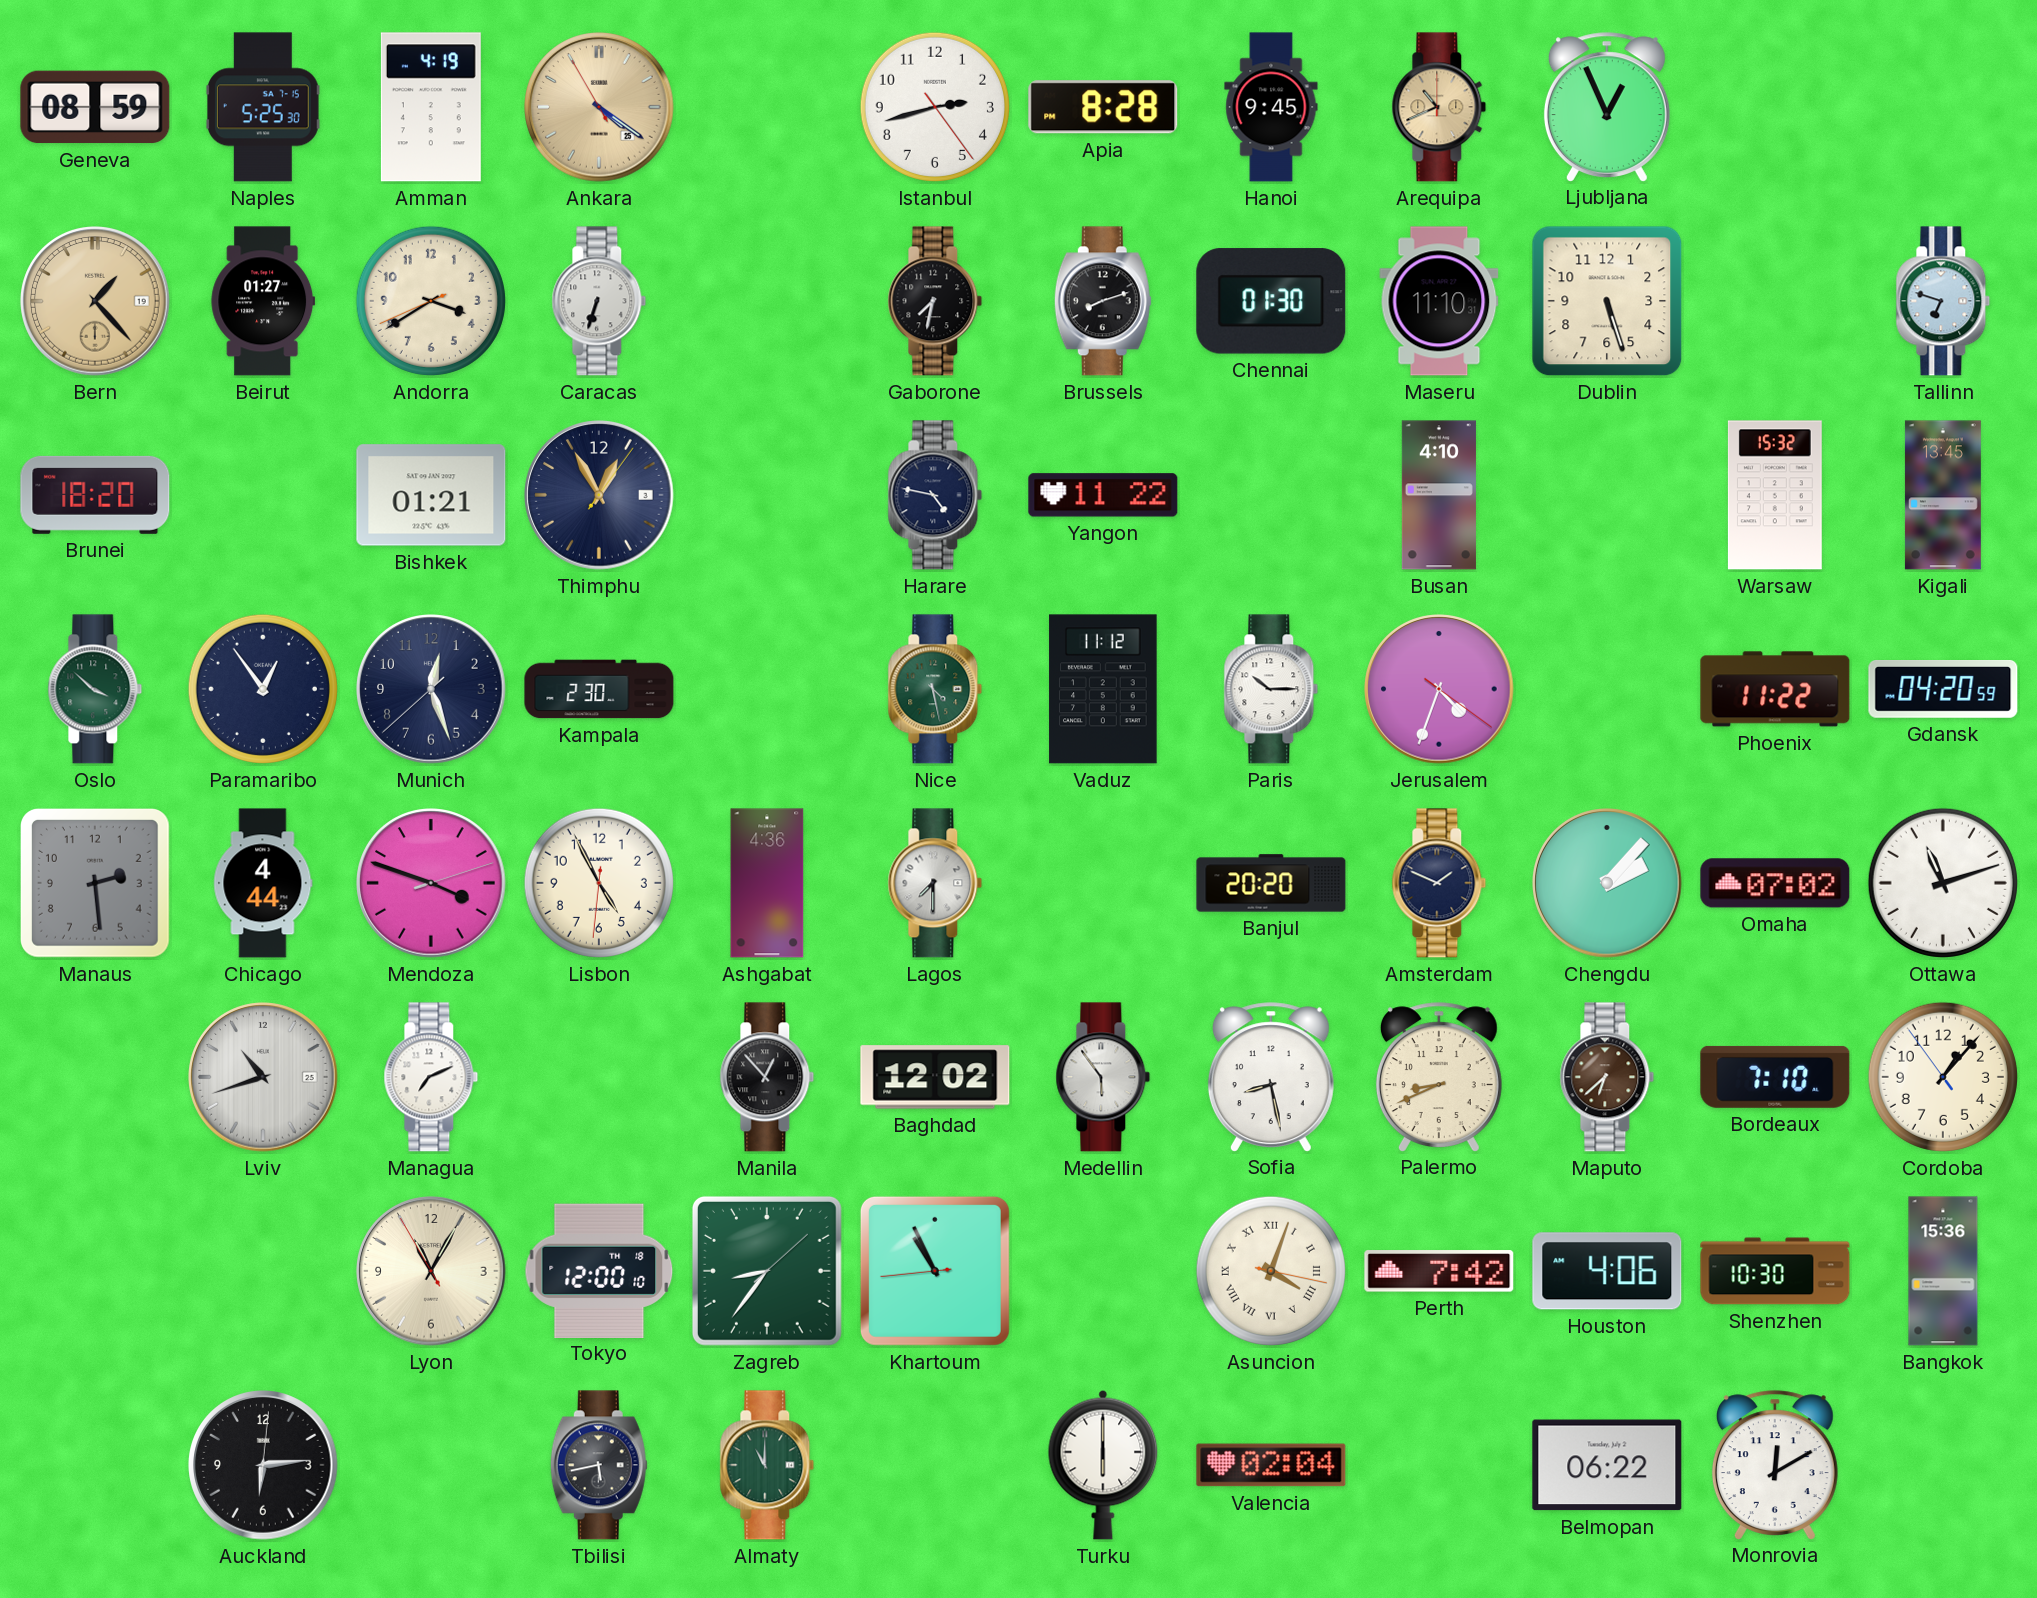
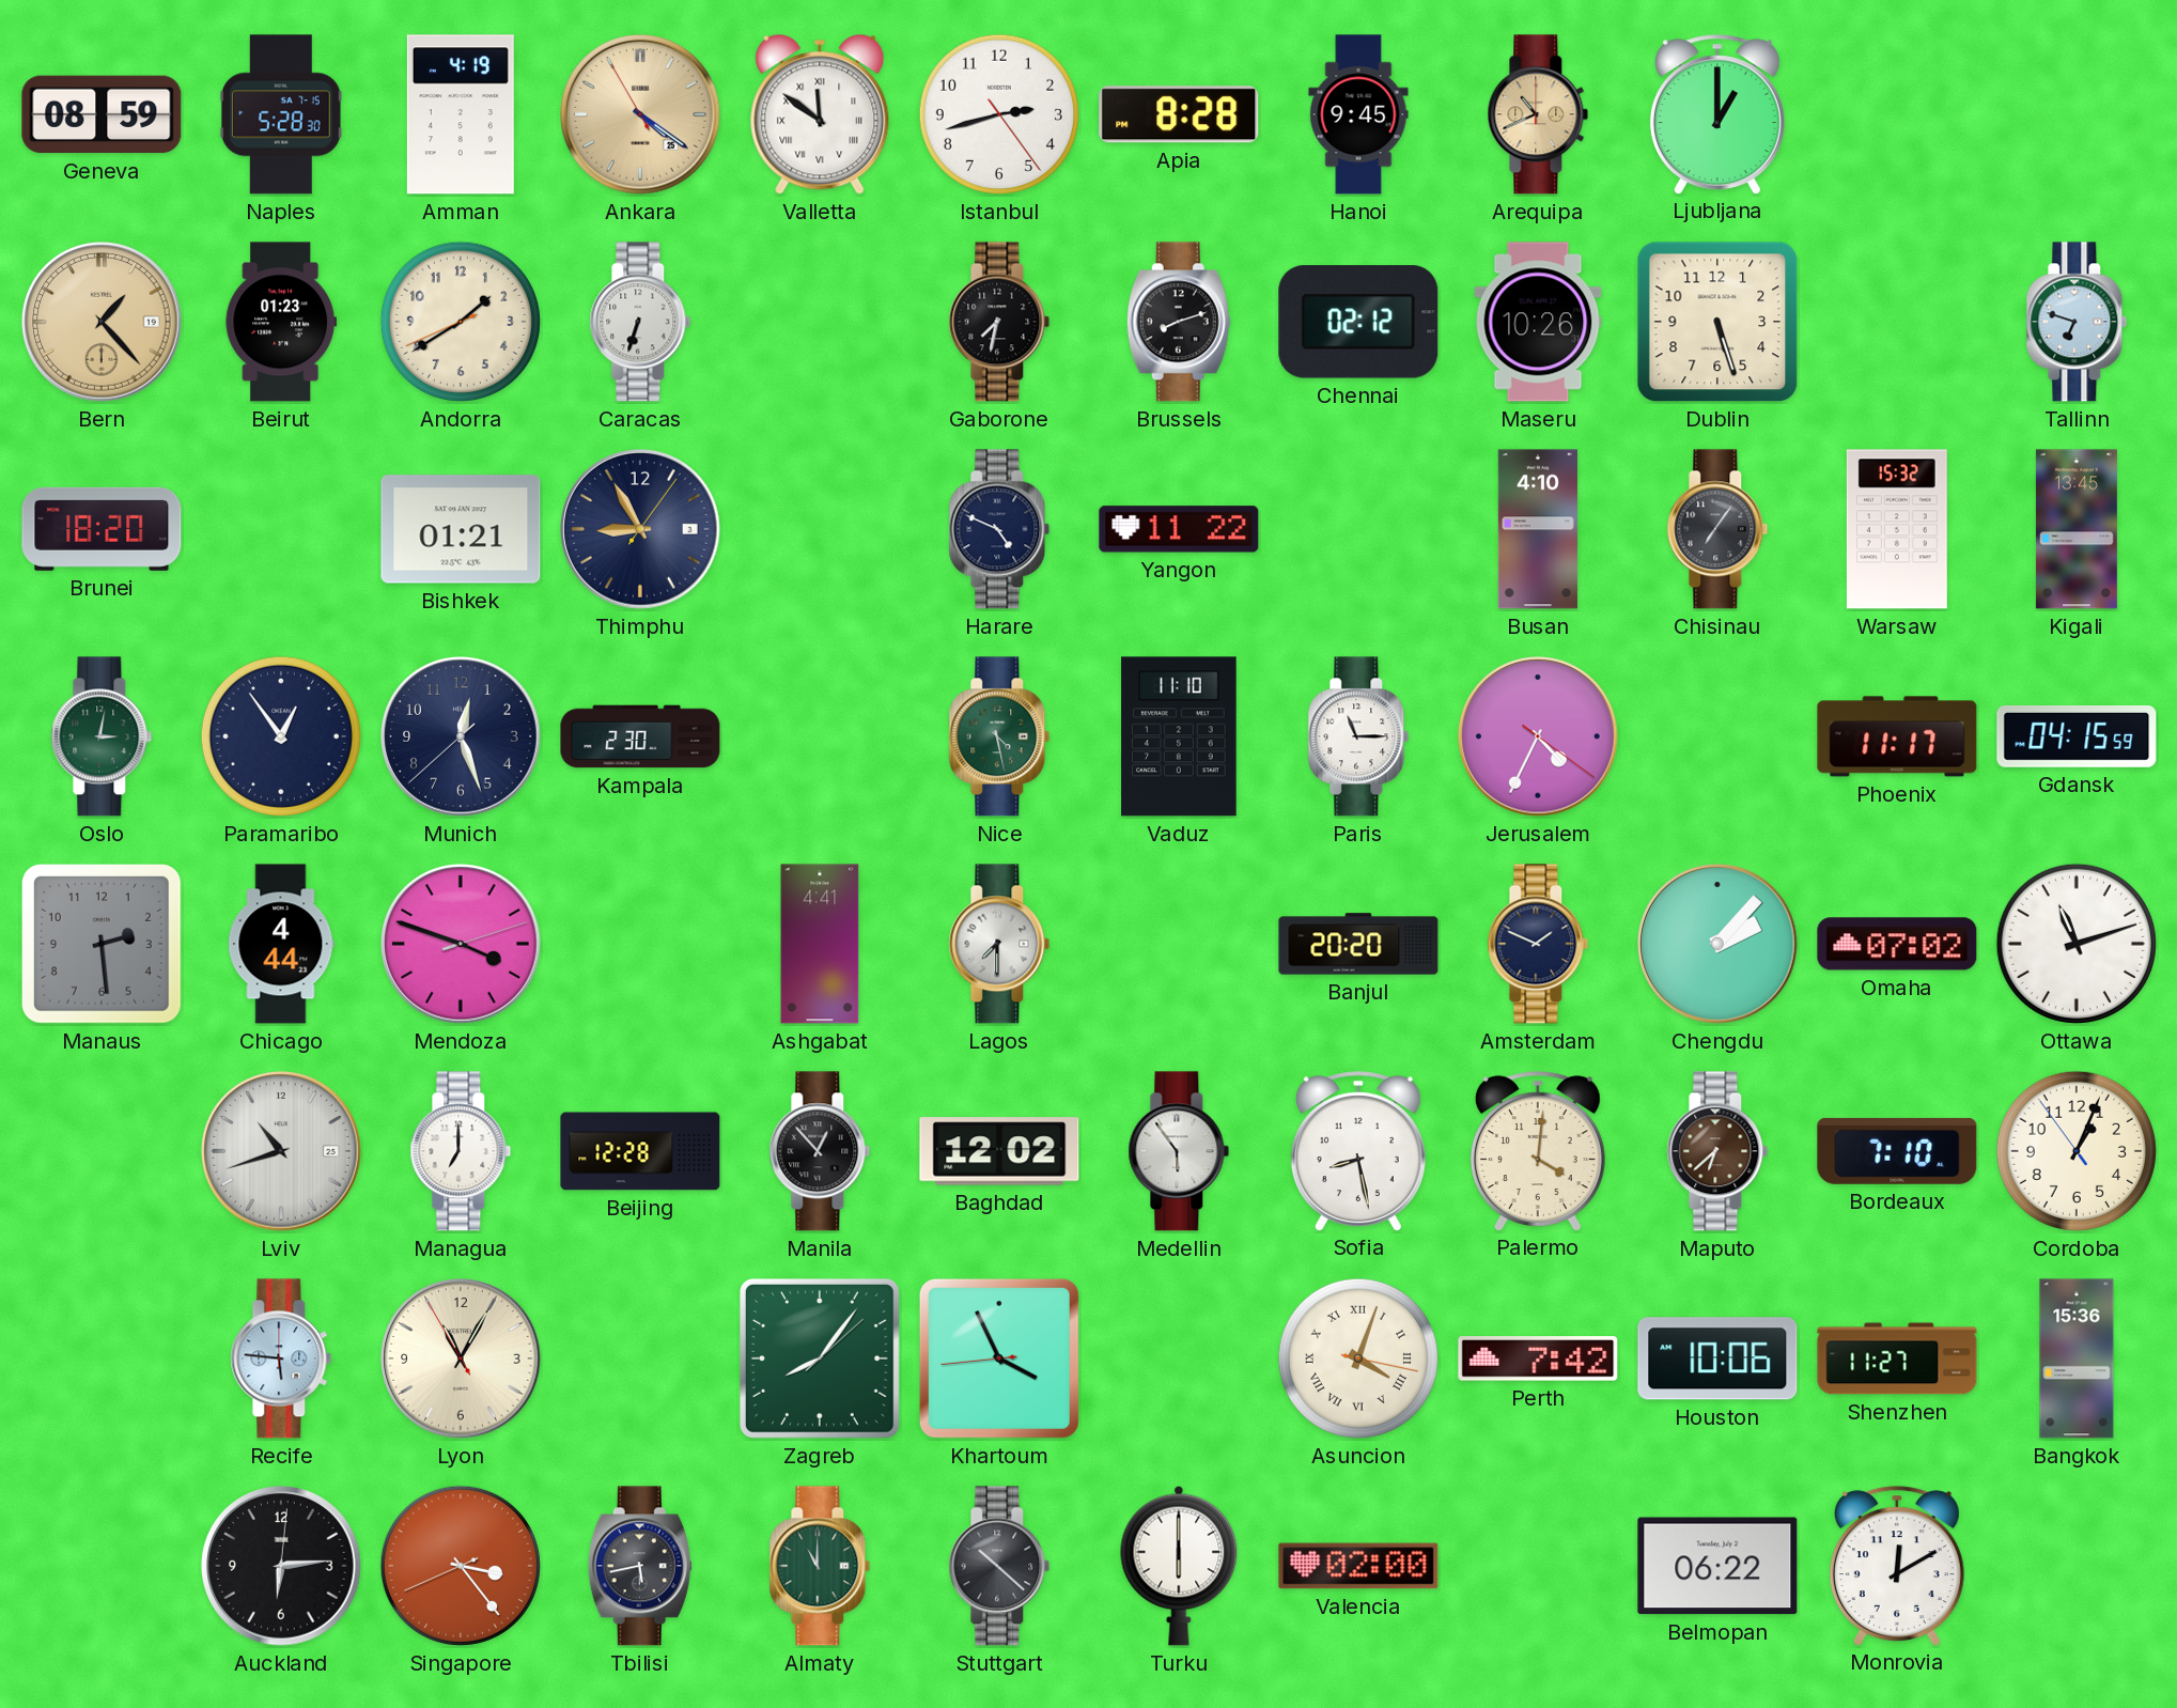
Naples: 5:25 -> 5:28
Valletta: none -> 11:51
Ljubljana: 12:56 -> 1:00
Beirut: 01:27 -> 01:23
Andorra: 3:39 -> 1:39
Chennai: 01:30 -> 02:12
Maseru: 11:10 -> 10:26
Thimphu: 12:55 -> 8:55
Harare: 4:47 -> 4:49
Chisinau: none -> 7:06
Oslo: 3:52 -> 3:02
Vaduz: 11:12 -> 11:10
Paris: 10:15 -> 11:15
Jerusalem: 4:33 -> 4:34
Phoenix: 11:22 -> 11:17
Gdansk: 04:20 -> 04:15
Lisbon: 4:55 -> none
Ashgabat: 4:36 -> 4:41
Managua: 7:11 -> 7:00
Beijing: none -> 12:28
Palermo: 8:41 -> 4:01
Cordoba: 1:06 -> 1:03
Recife: none -> 5:46
Tokyo: 12:00 -> none
Zagreb: 8:36 -> 8:06
Khartoum: 10:55 -> 3:55
Houston: 4:06 -> 10:06
Shenzhen: 10:30 -> 11:27
Singapore: none -> 3:23
Stuttgart: none -> 10:22
Valencia: 02:04 -> 02:00
